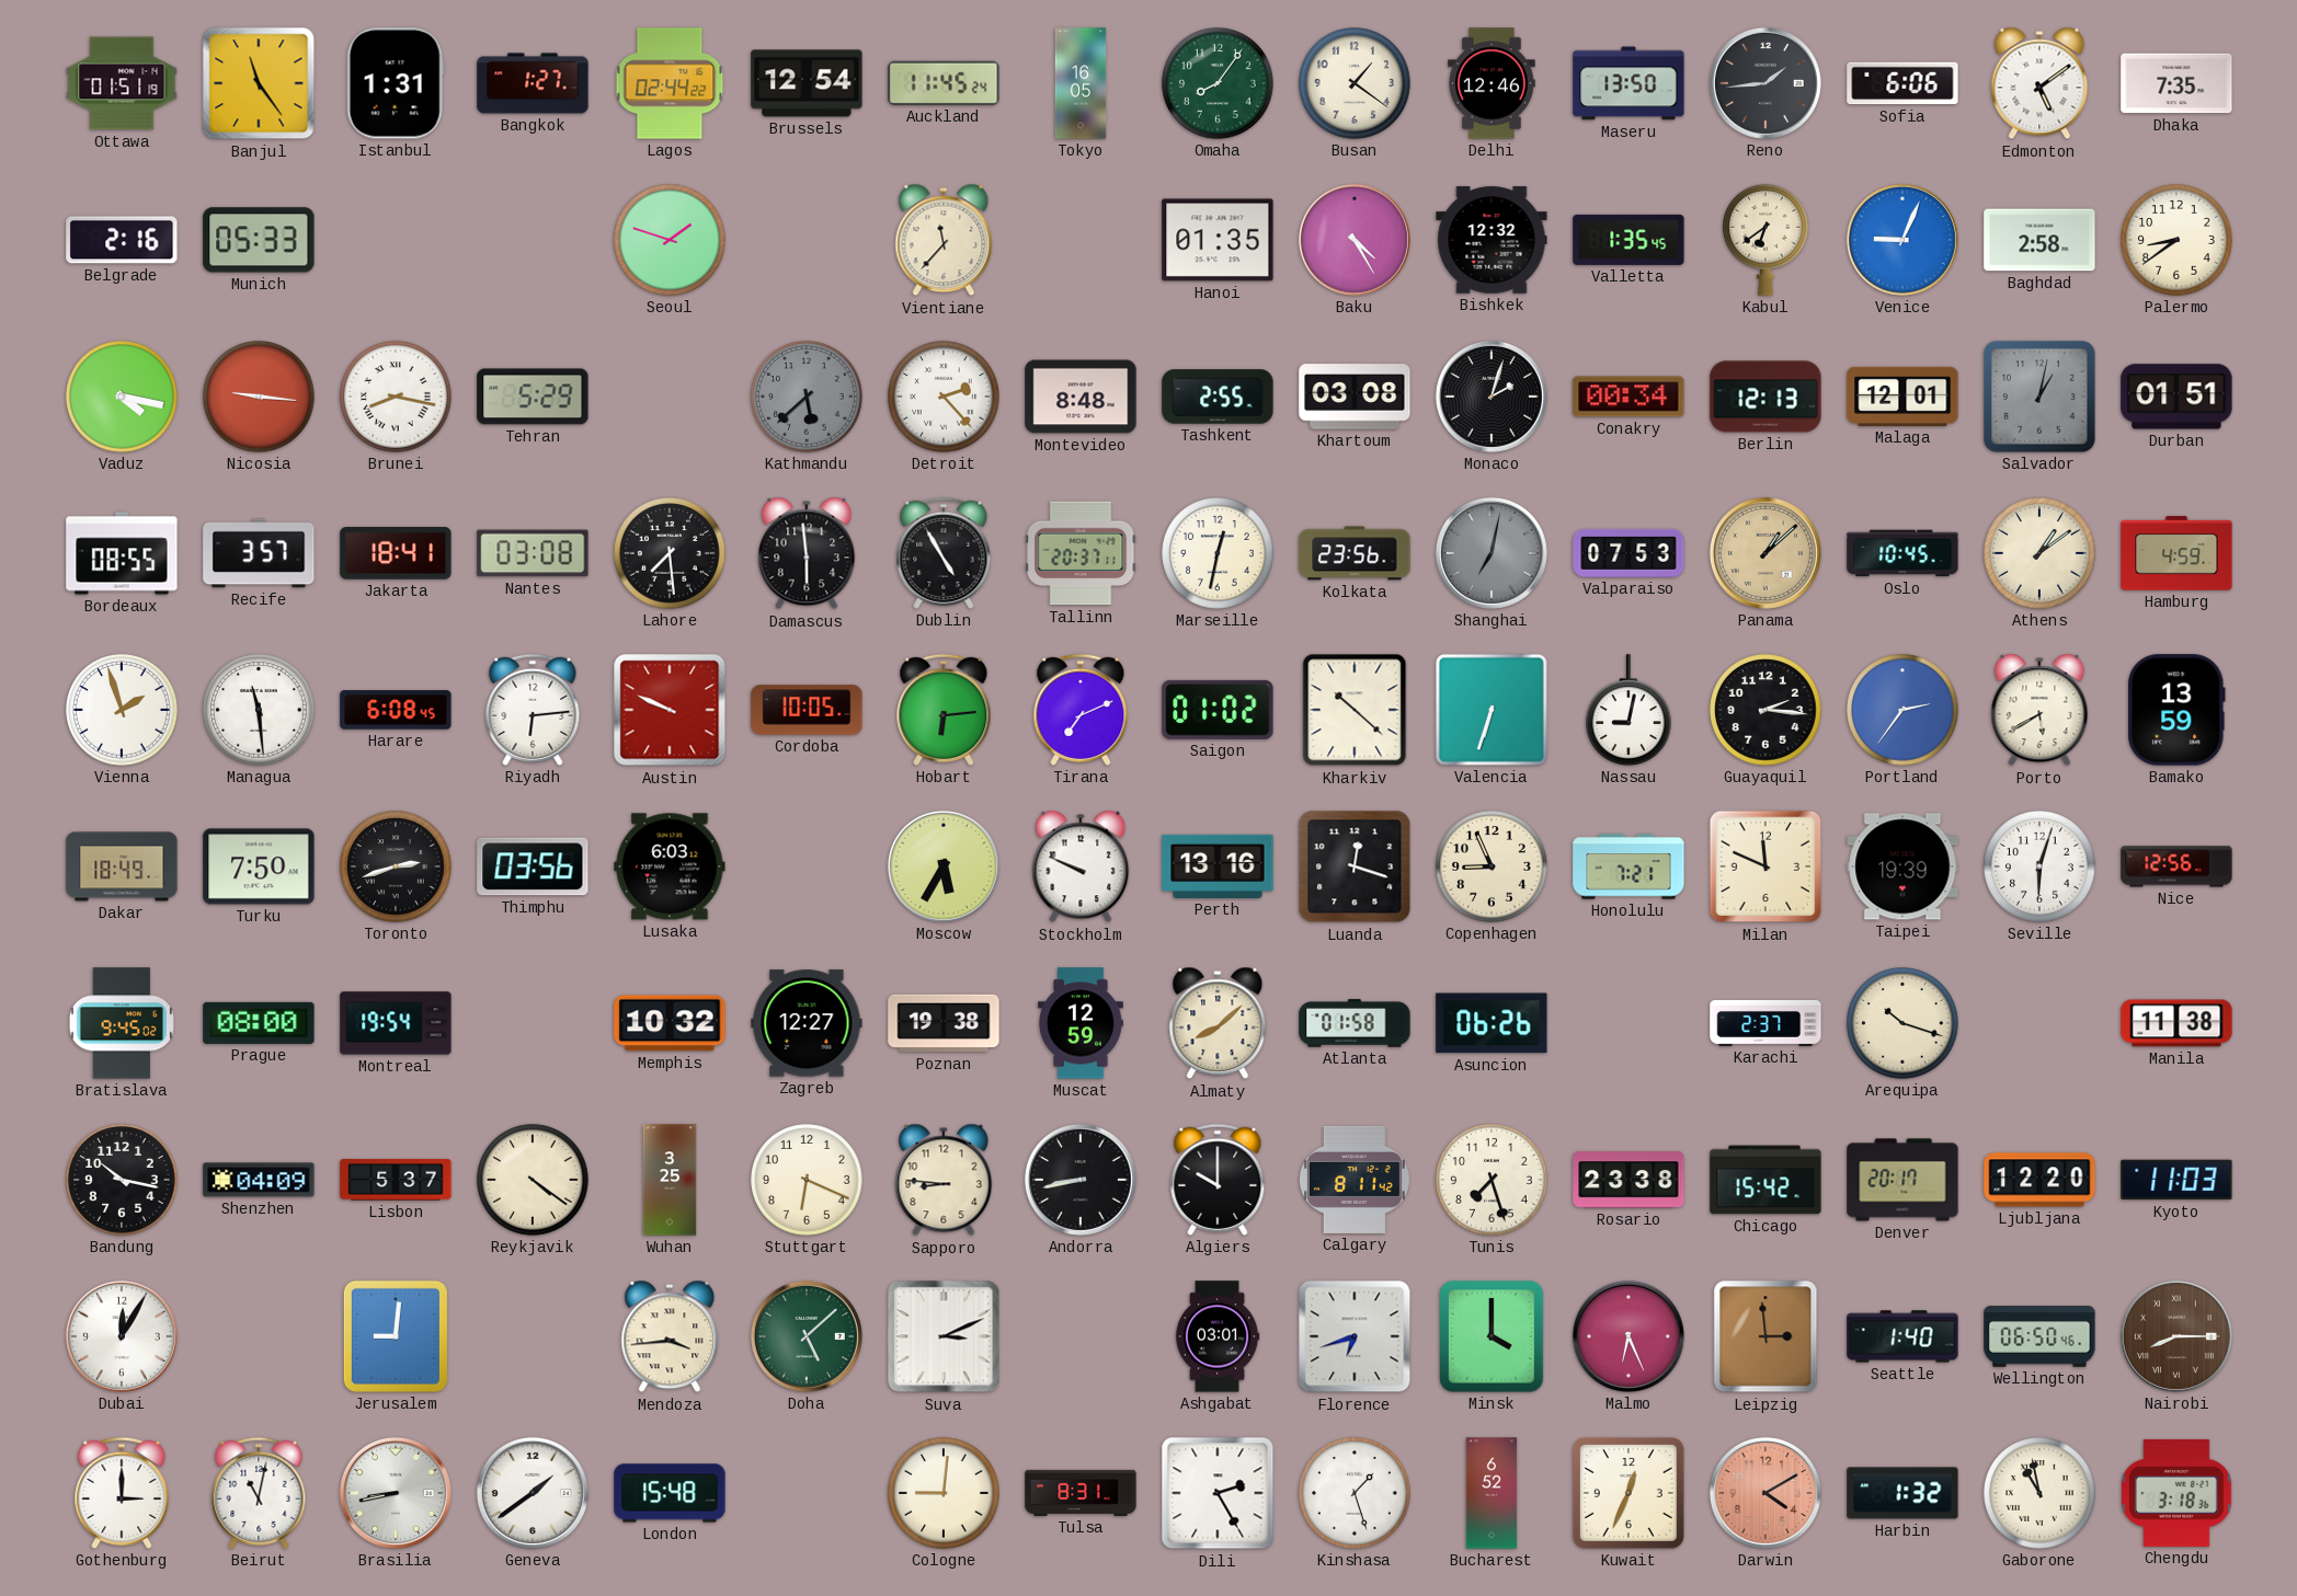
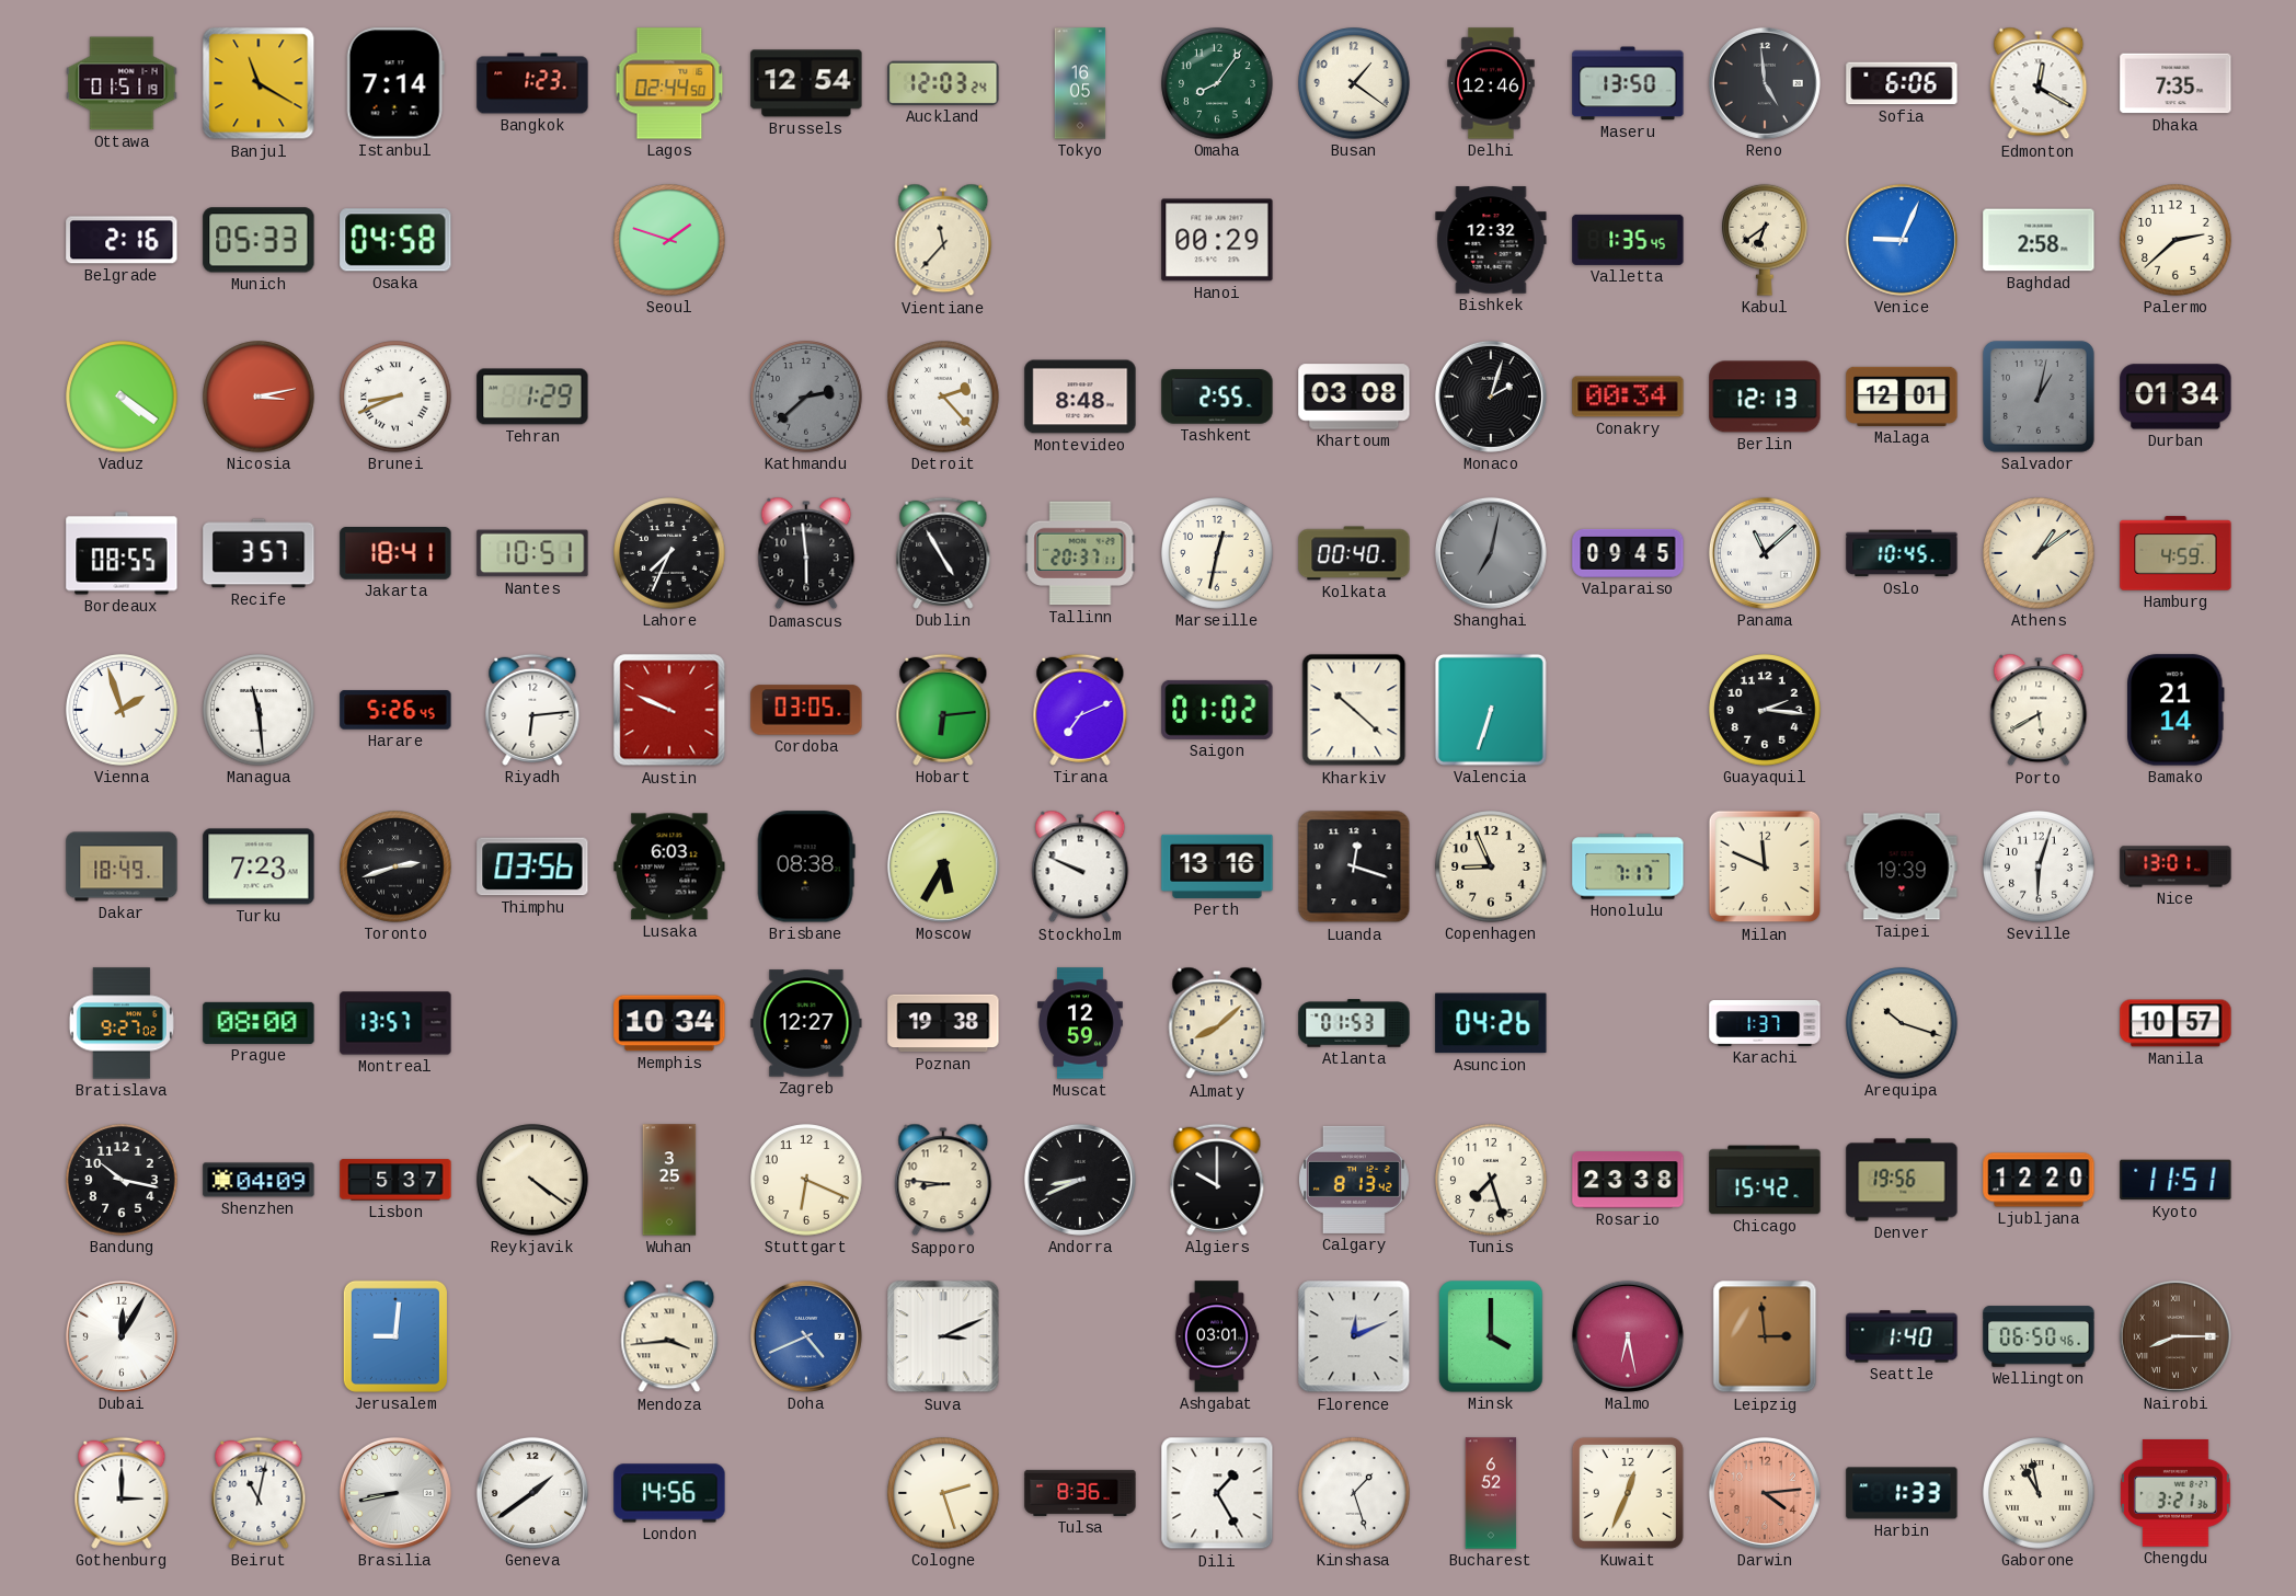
Banjul: 11:24 -> 11:20
Istanbul: 1:31 -> 7:14
Bangkok: 1:27 -> 1:23
Lagos: 02:44:22 -> 02:44:50
Auckland: 11:45 -> 12:03
Reno: 1:44 -> 4:59
Edmonton: 5:09 -> 12:20
Osaka: none -> 04:58
Hanoi: 01:35 -> 00:29
Baku: 4:25 -> none
Palermo: 8:39 -> 2:38
Vaduz: 4:17 -> 4:21
Nicosia: 9:16 -> 3:13
Brunei: 8:17 -> 8:41
Tehran: 5:29 -> 1:29
Kathmandu: 5:38 -> 2:38
Durban: 01:51 -> 01:34
Nantes: 03:08 -> 10:51
Lahore: 7:29 -> 7:34
Kolkata: 23:56 -> 00:40
Valparaiso: 07:53 -> 09:45
Panama: 1:08 -> 11:08
Panama dial: champagne -> white
Harare: 6:08 -> 5:26
Cordoba: 10:05 -> 03:05
Nassau: 9:02 -> none
Portland: 2:36 -> none
Bamako: 13:59 -> 21:14
Turku: 7:50 -> 7:23
Brisbane: none -> 08:38
Honolulu: 7:21 -> 7:17
Nice: 12:56 -> 13:01
Bratislava: 9:45 -> 9:27
Montreal: 19:54 -> 13:57
Memphis: 10:32 -> 10:34
Atlanta: 01:58 -> 01:53
Asuncion: 06:26 -> 04:26
Karachi: 2:37 -> 1:37
Manila: 11:38 -> 10:57
Andorra: 8:43 -> 8:41
Calgary: 8:11 -> 8:13
Denver: 20:17 -> 19:56
Kyoto: 11:03 -> 11:51
Doha: 5:08 -> 4:41
Doha dial: green -> blue
Florence: 6:42 -> 12:11
Malmo: 6:26 -> 6:28
London: 15:48 -> 14:56
Cologne: 9:01 -> 2:27
Tulsa: 8:31 -> 8:36
Dili: 2:25 -> 1:25
Darwin: 4:10 -> 4:14
Harbin: 1:32 -> 1:33
Chengdu: 3:18 -> 3:21
